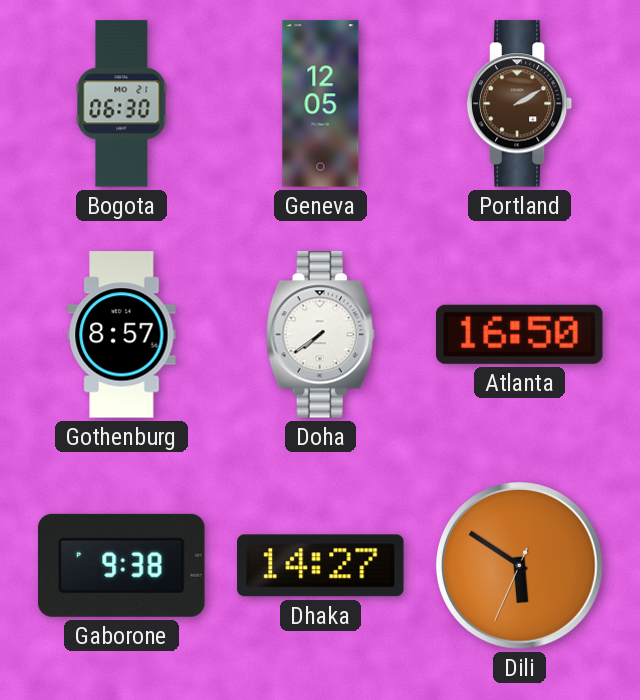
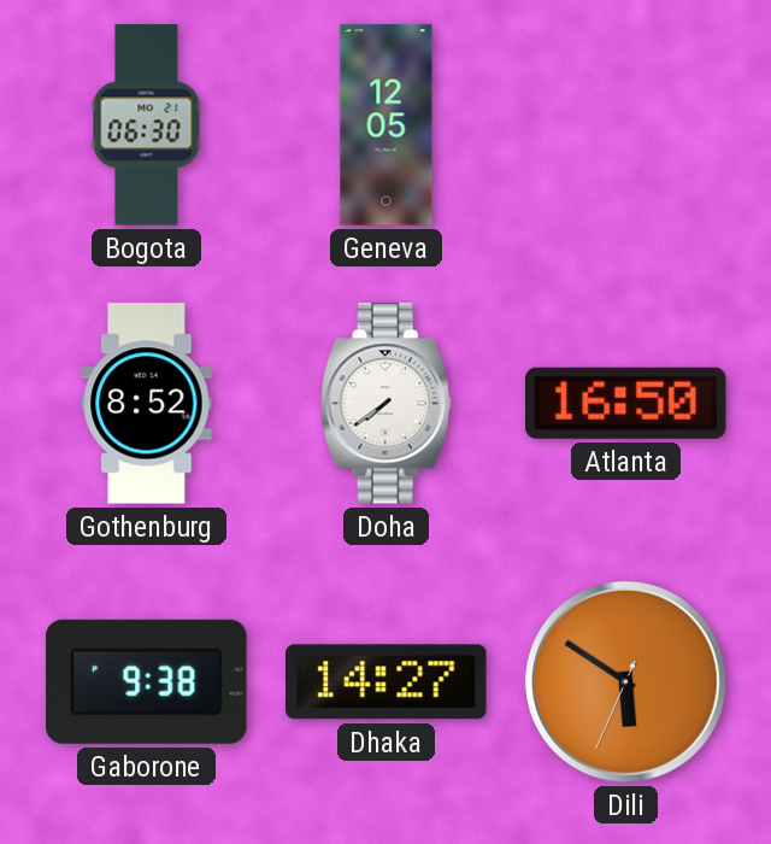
Portland: 2:10 -> none
Gothenburg: 8:57 -> 8:52
